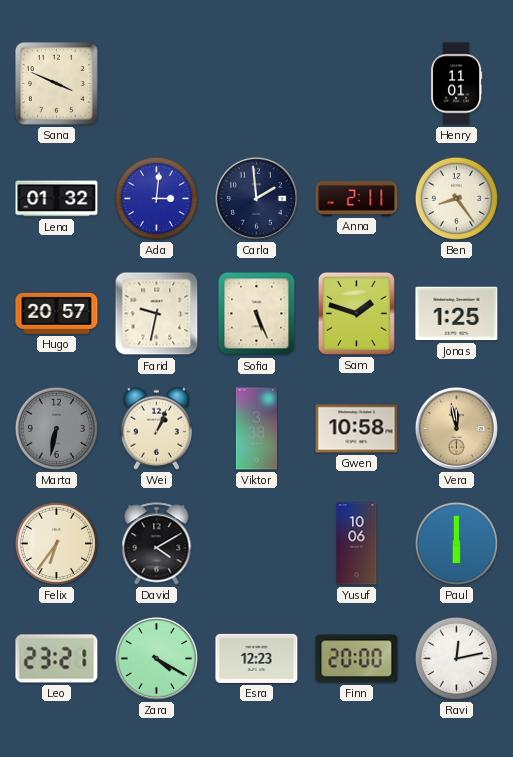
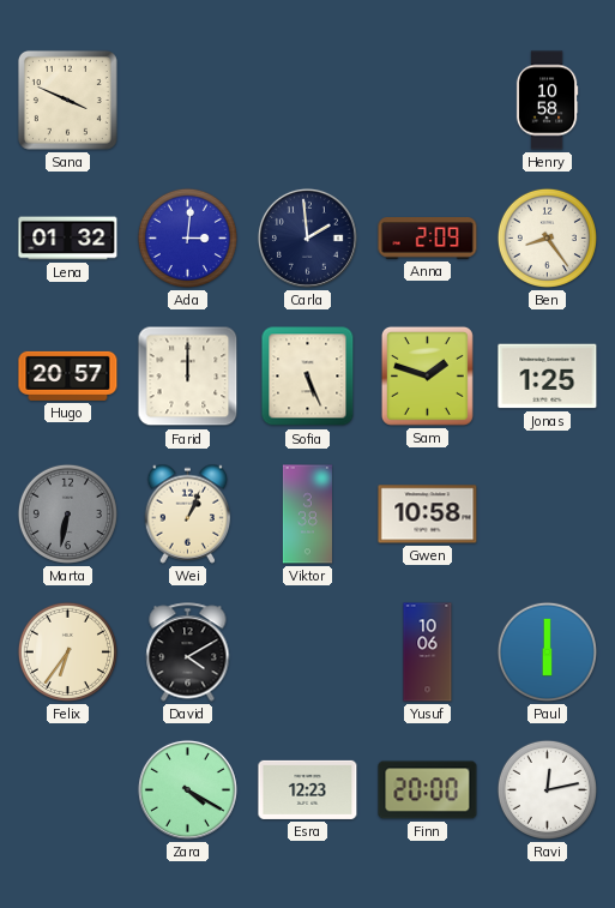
Henry: 11:01 -> 10:58
Anna: 2:11 -> 2:09
Farid: 9:32 -> 12:00
Vera: 11:58 -> none
Leo: 23:21 -> none
